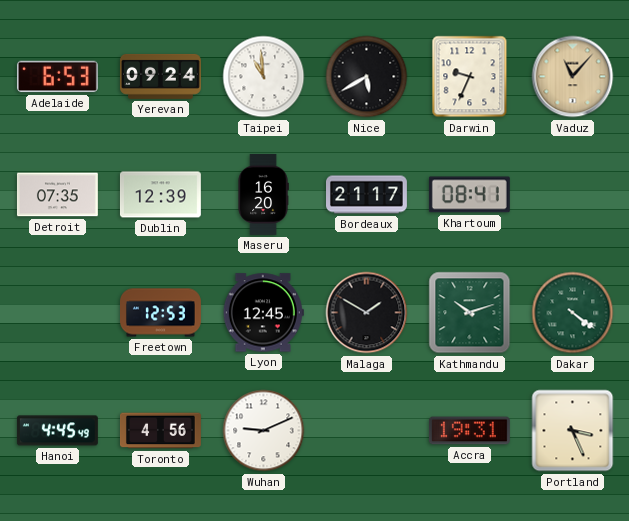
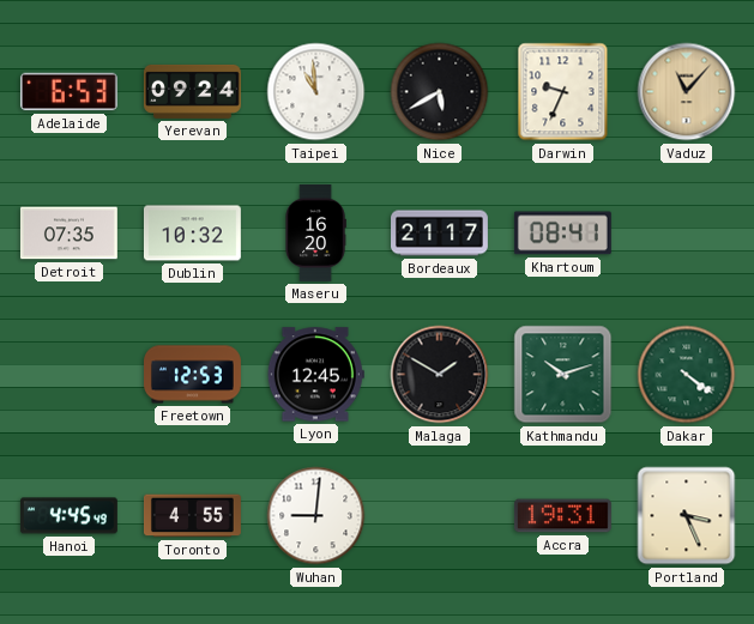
Dublin: 12:39 -> 10:32
Toronto: 4:56 -> 4:55
Wuhan: 9:11 -> 9:01
